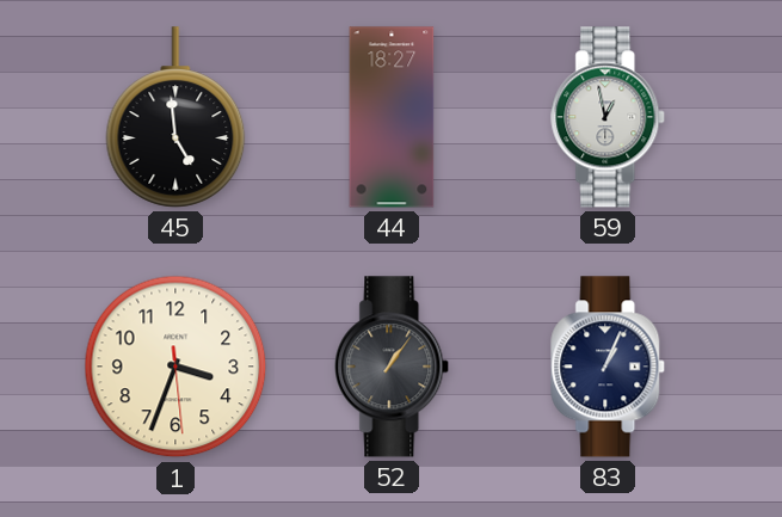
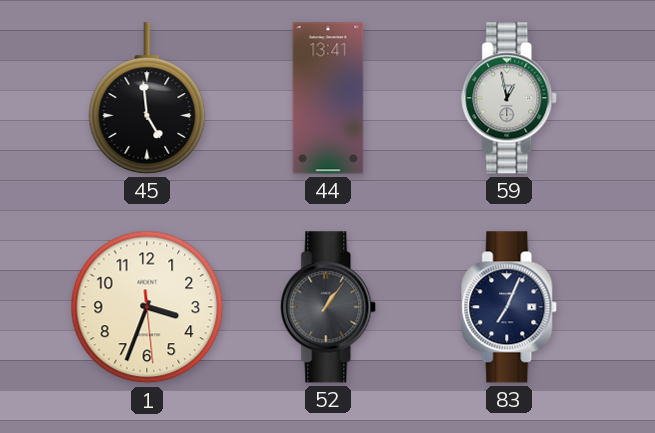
44: 18:27 -> 13:41
83: 1:04 -> 7:04
